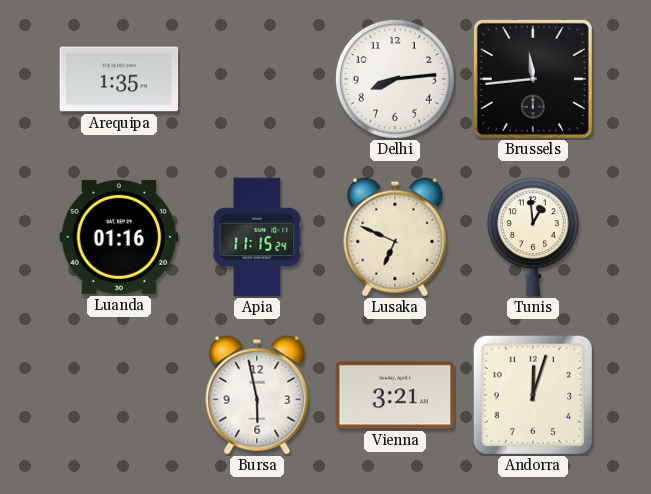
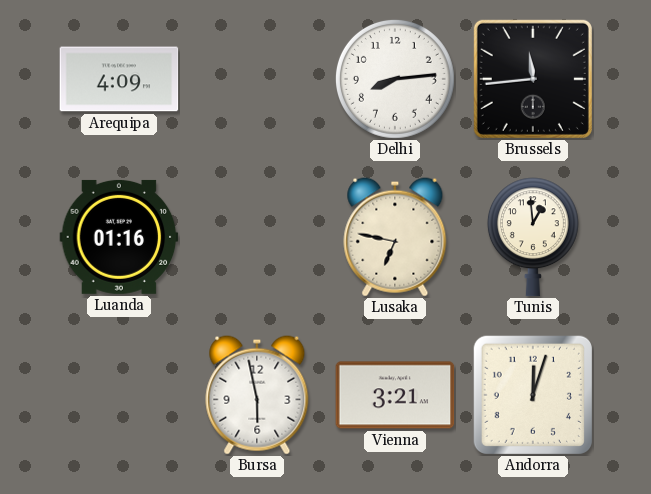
Arequipa: 1:35 -> 4:09
Apia: 11:15 -> none
Lusaka: 6:49 -> 6:47
